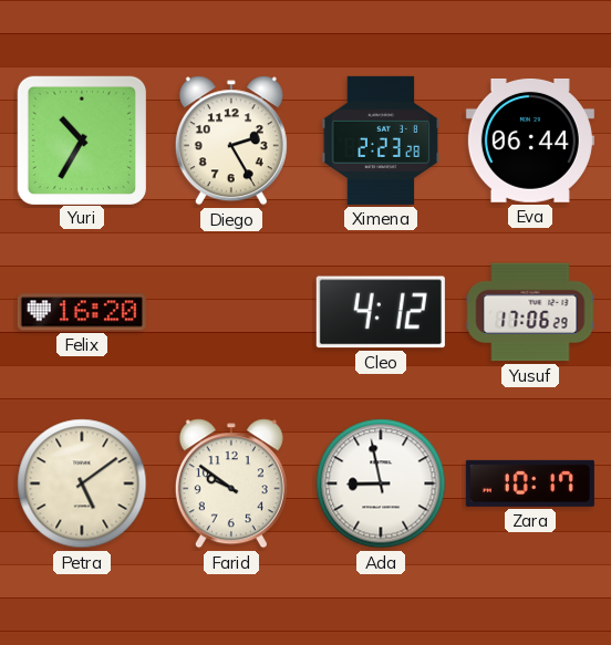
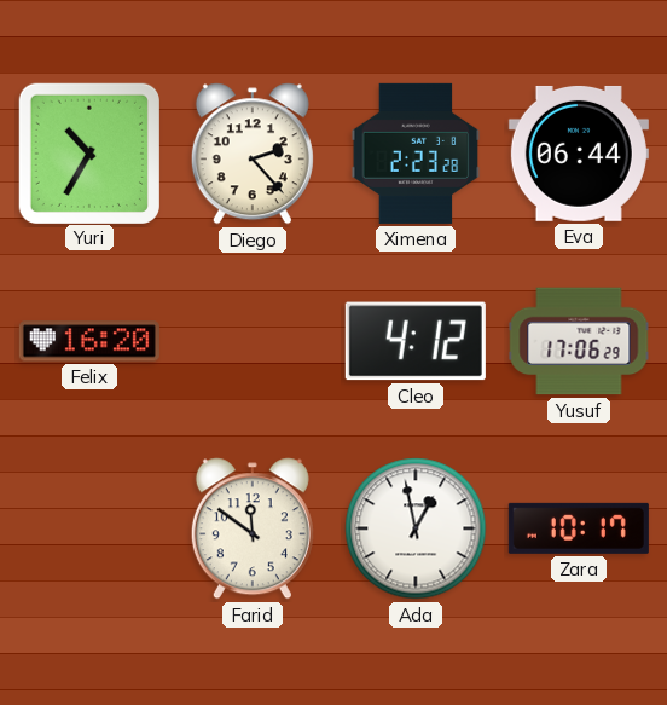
Diego: 2:25 -> 2:23
Petra: 5:09 -> none
Farid: 9:51 -> 11:51
Ada: 8:58 -> 12:58
